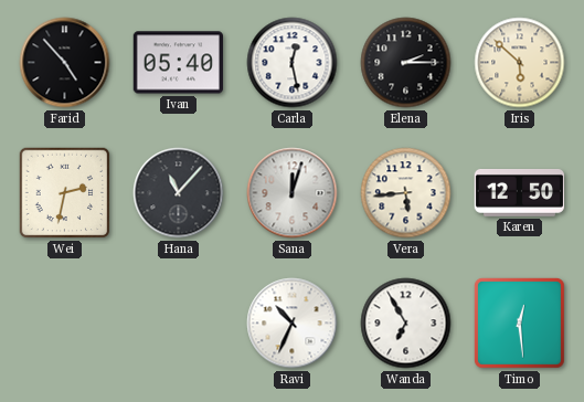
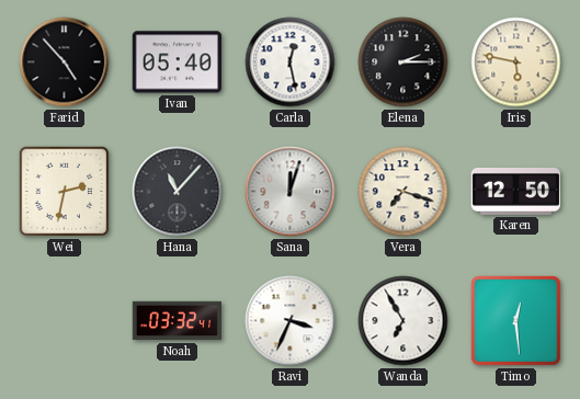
Iris: 5:52 -> 5:47
Vera: 5:44 -> 7:18
Noah: none -> 03:32
Ravi: 10:34 -> 3:34
